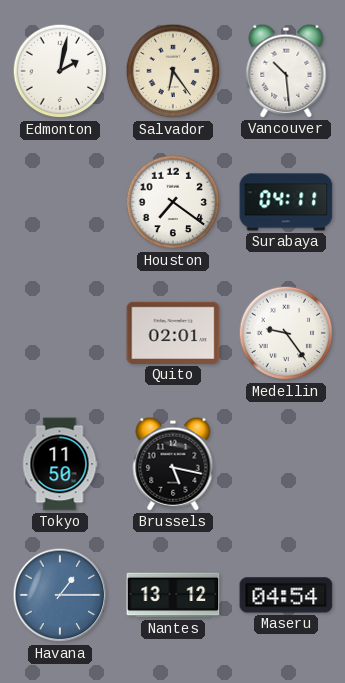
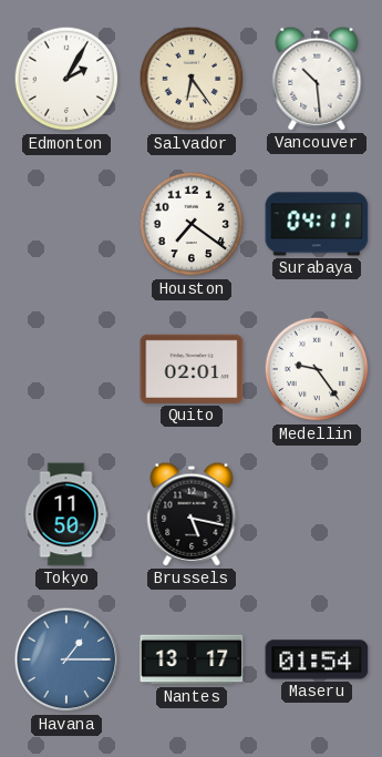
Edmonton: 2:02 -> 2:05
Nantes: 13:12 -> 13:17
Maseru: 04:54 -> 01:54
